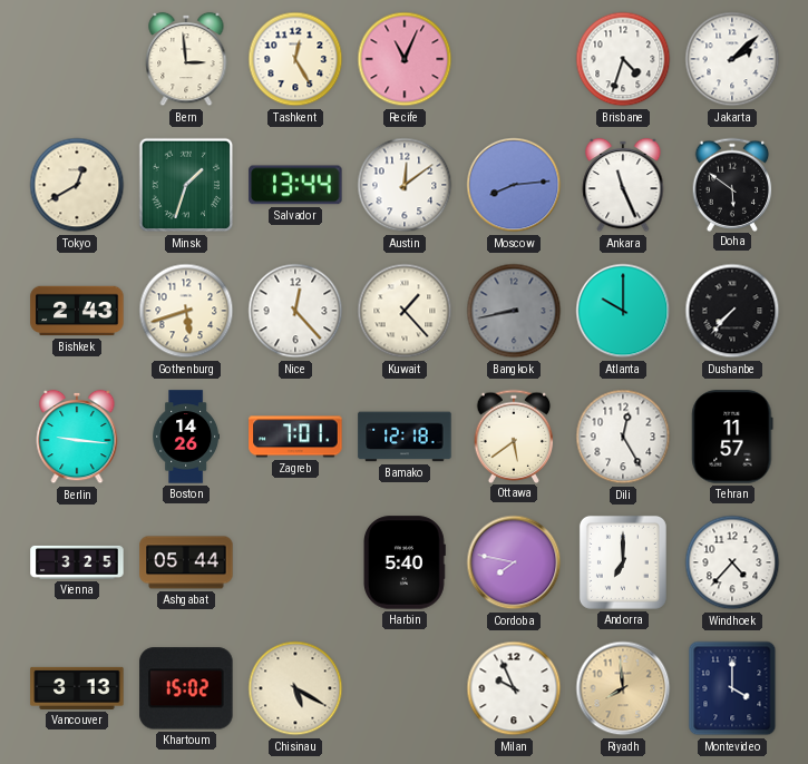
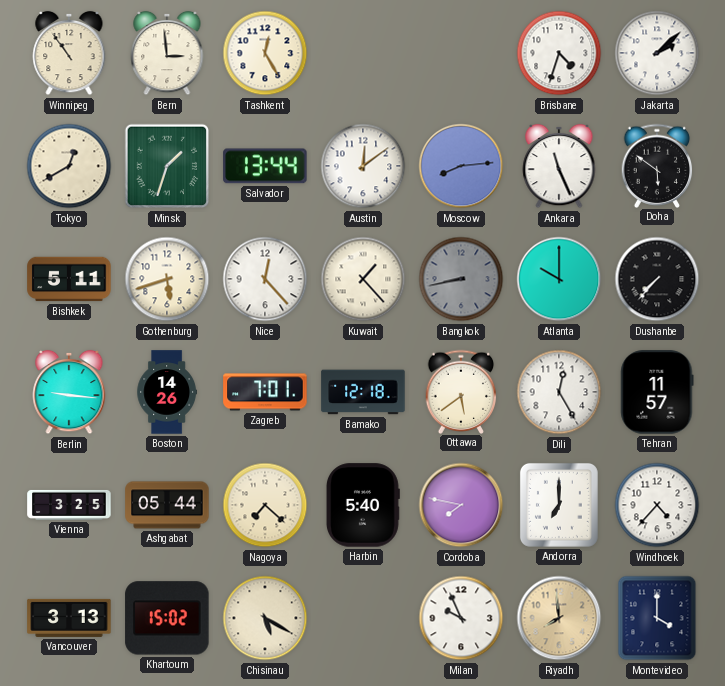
Winnipeg: none -> 10:54
Recife: 11:04 -> none
Bishkek: 2:43 -> 5:11
Nagoya: none -> 7:22
